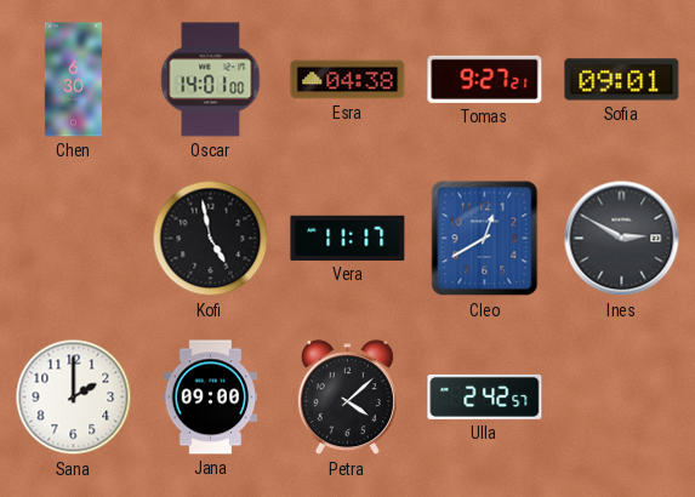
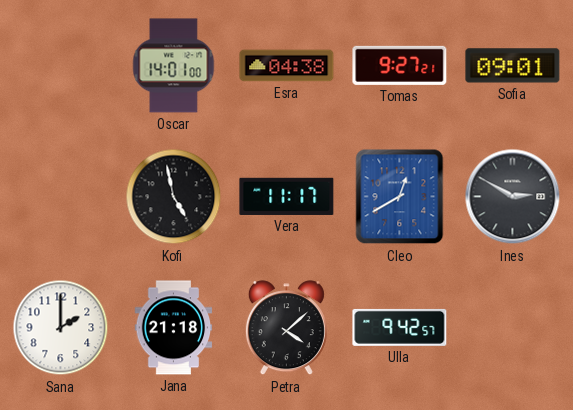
Chen: 6:30 -> none
Jana: 09:00 -> 21:18
Ulla: 2:42 -> 9:42
